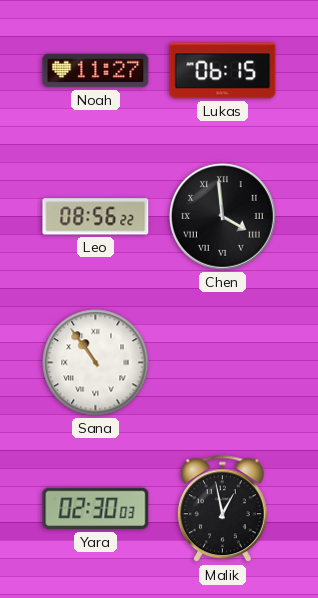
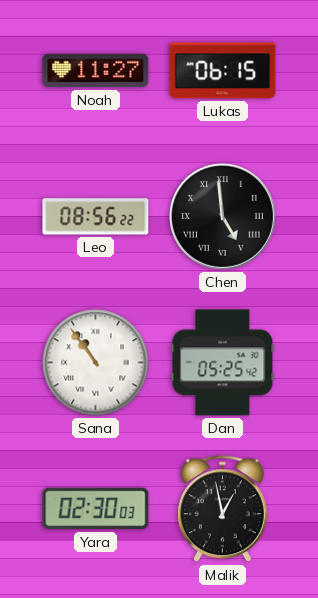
Chen: 3:59 -> 4:59
Dan: none -> 05:25
